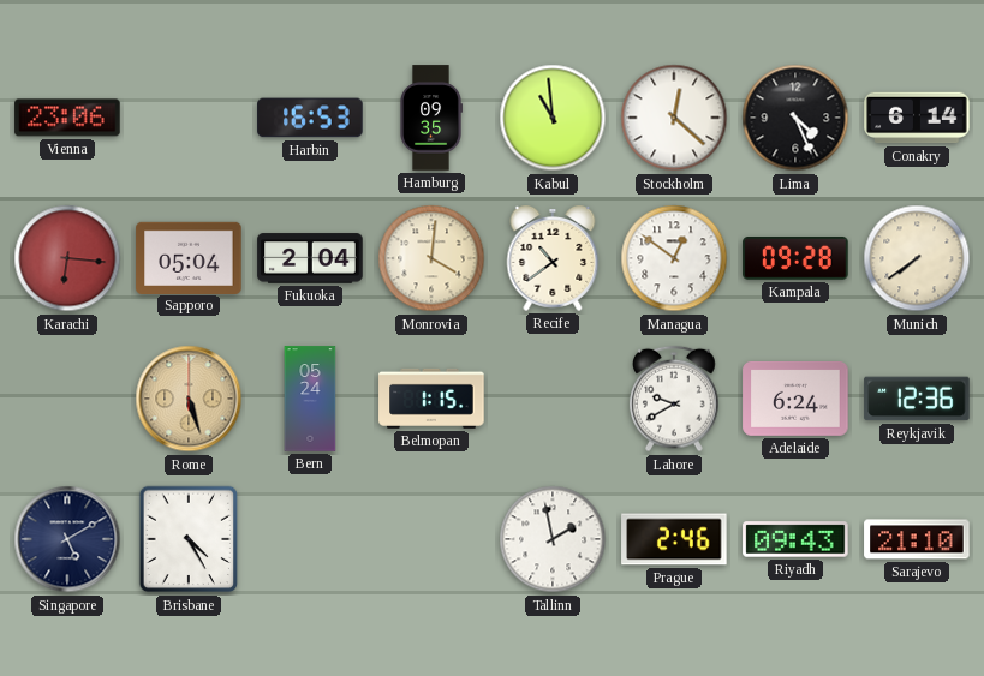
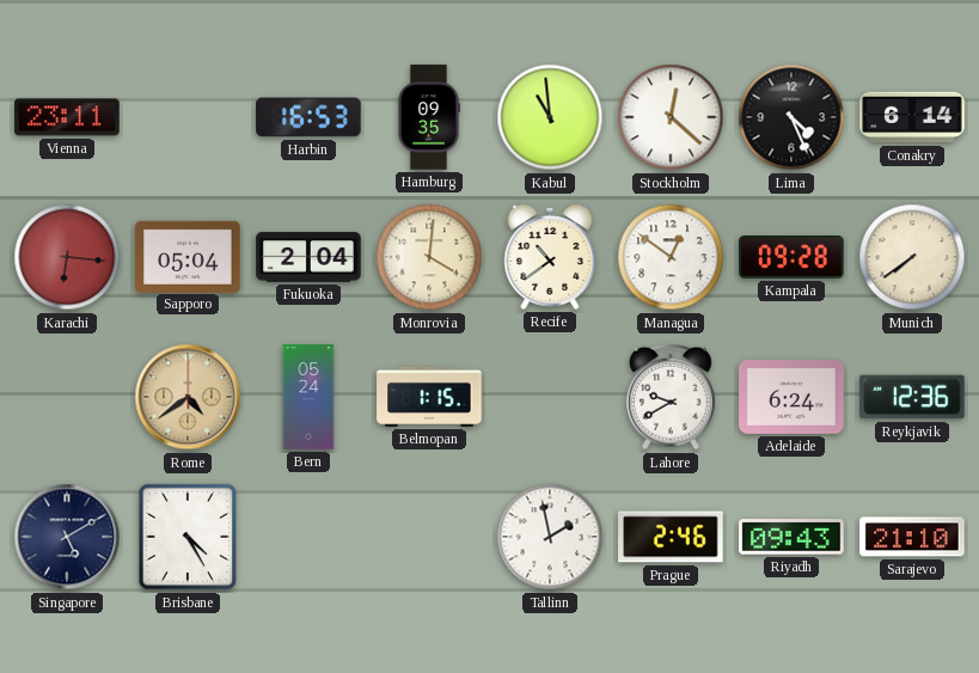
Vienna: 23:06 -> 23:11
Rome: 5:27 -> 4:39
